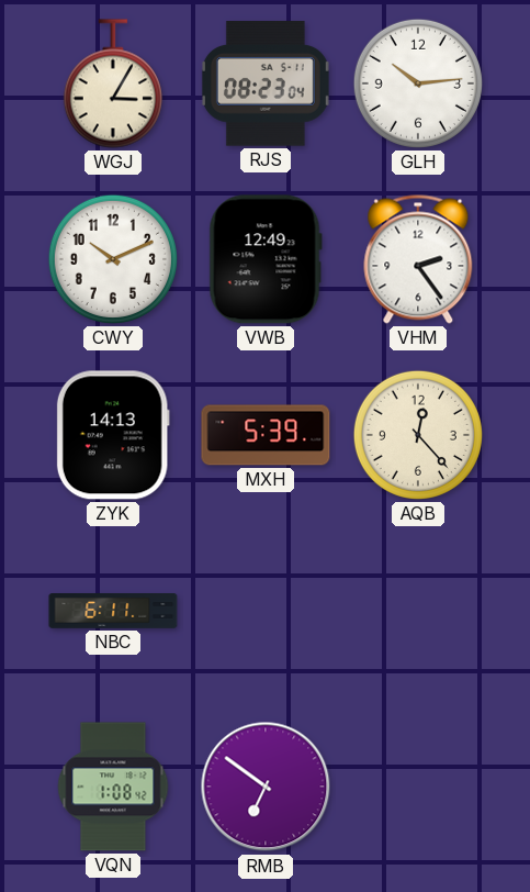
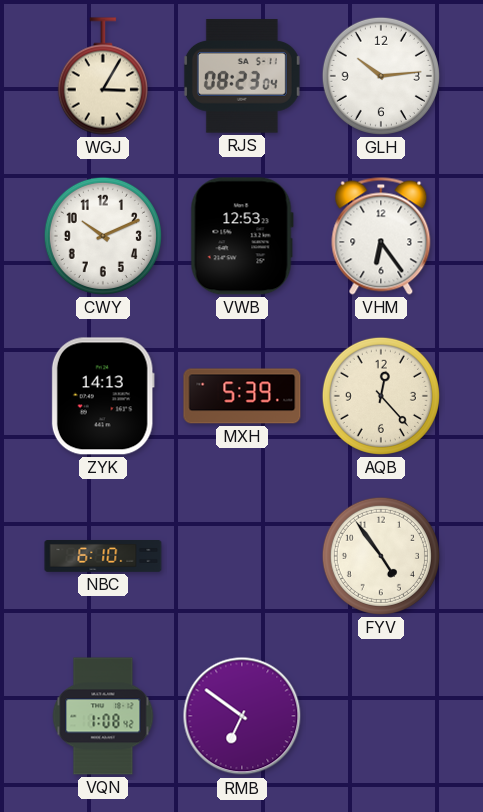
VWB: 12:49 -> 12:53
VHM: 2:24 -> 6:24
NBC: 6:11 -> 6:10
FYV: none -> 4:54
